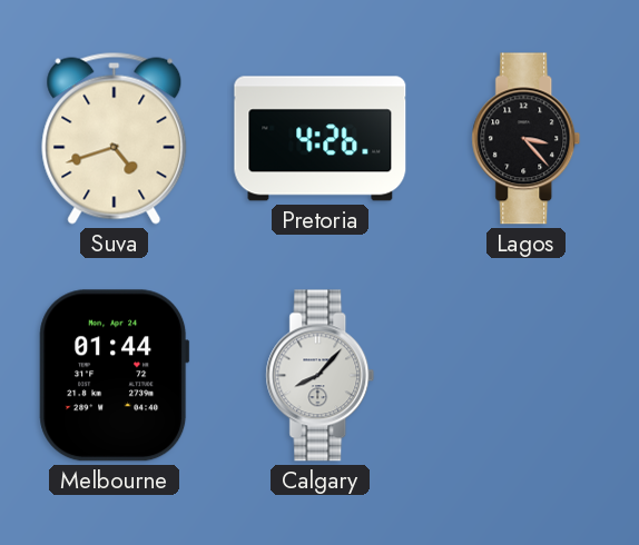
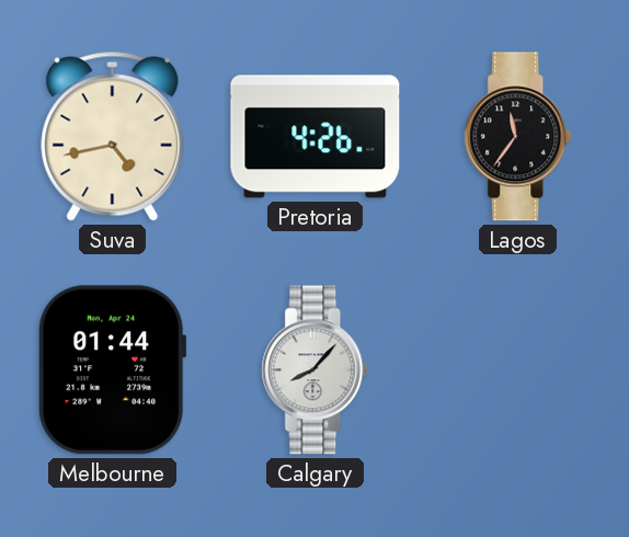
Suva: 4:42 -> 4:43
Lagos: 3:23 -> 11:36
